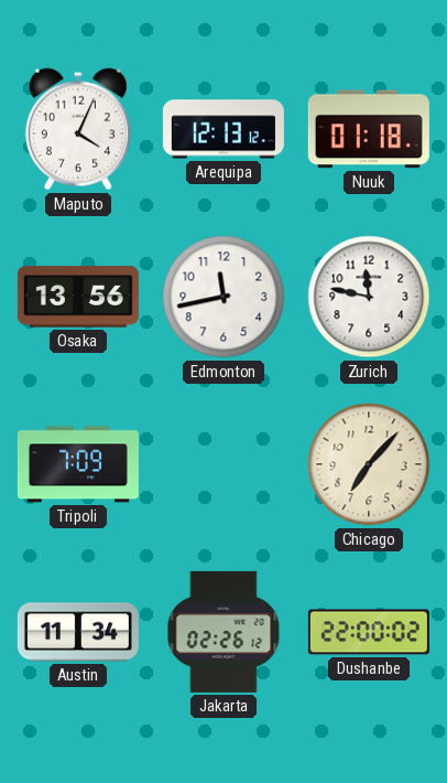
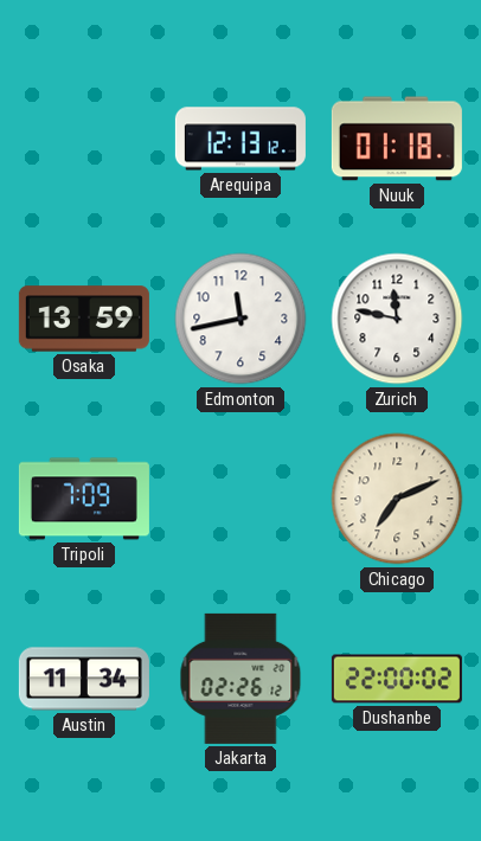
Maputo: 4:04 -> none
Osaka: 13:56 -> 13:59
Chicago: 7:07 -> 7:11
